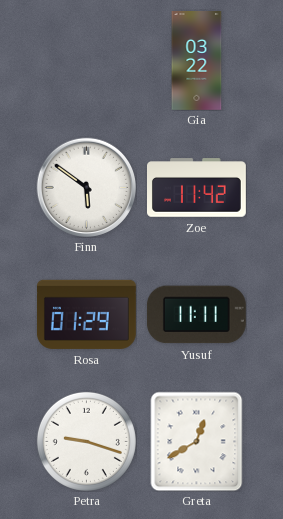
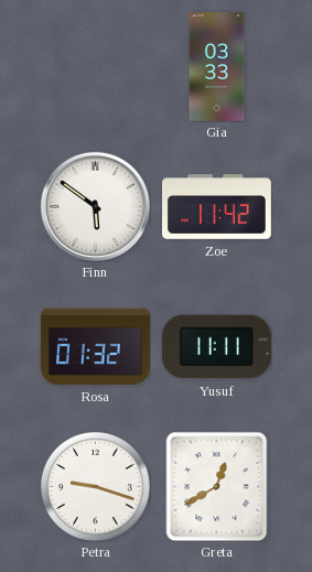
Gia: 03:22 -> 03:33
Rosa: 01:29 -> 01:32
